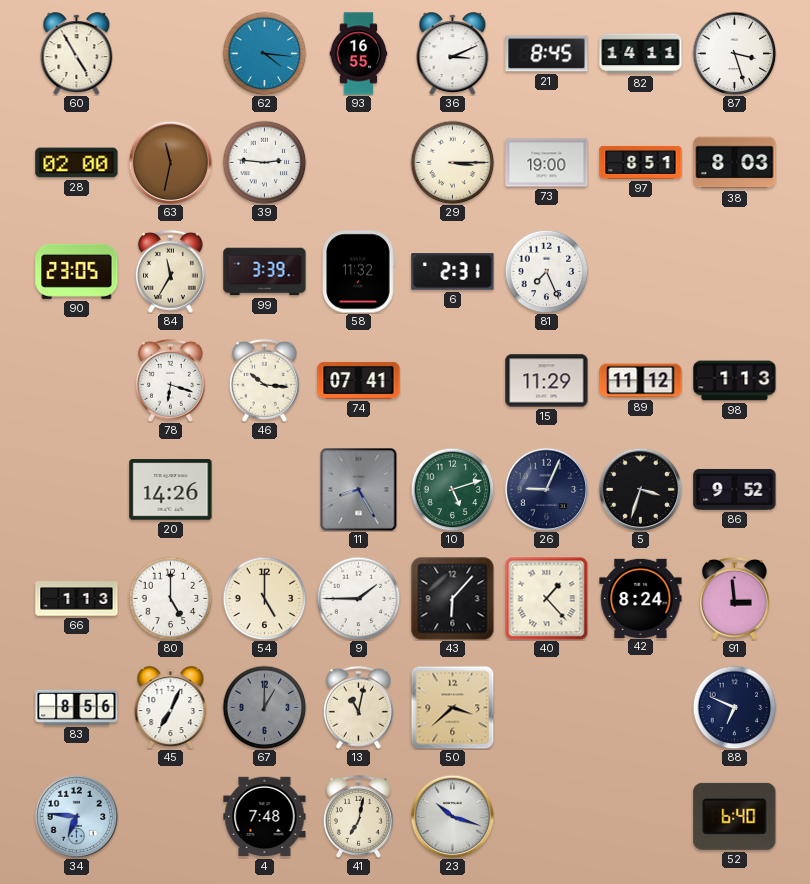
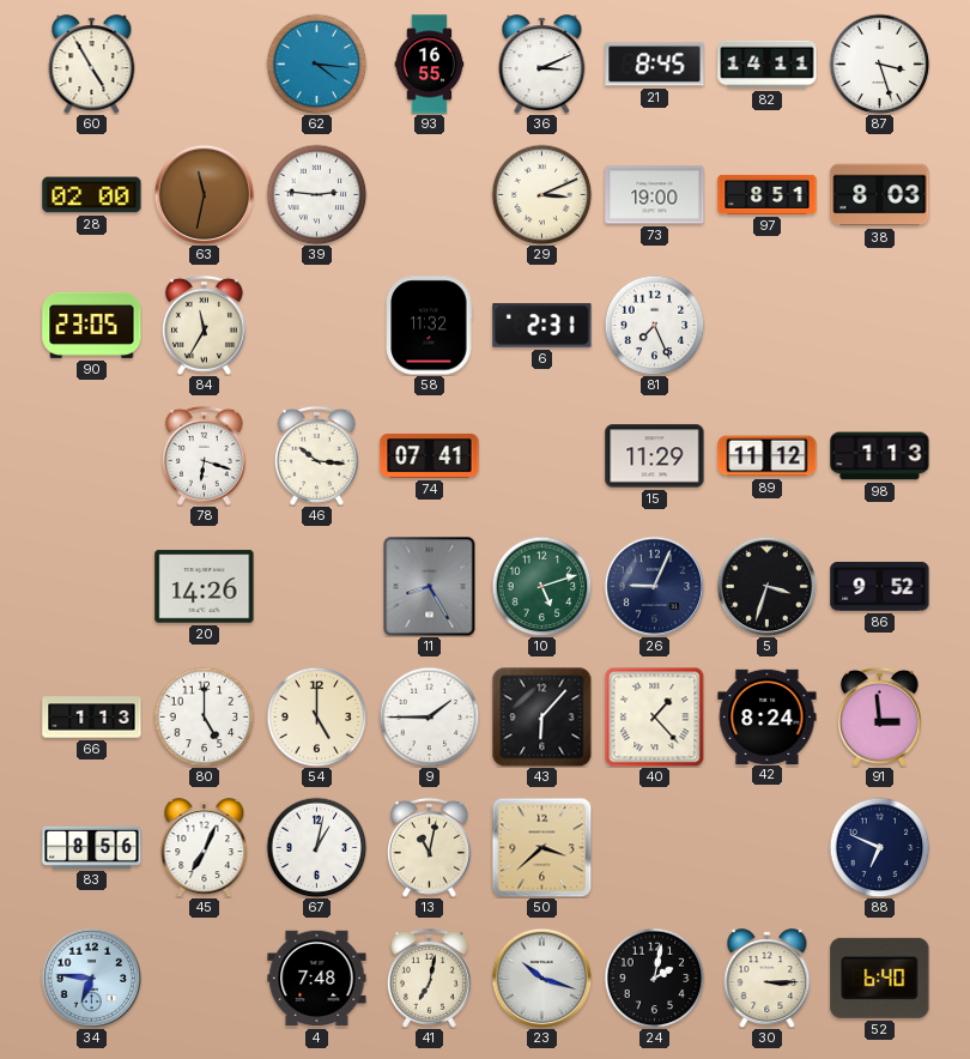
29: 3:15 -> 3:11
99: 3:39 -> none
67: 1:00 -> 1:02
67 dial: grey -> white
24: none -> 2:02
30: none -> 3:15
